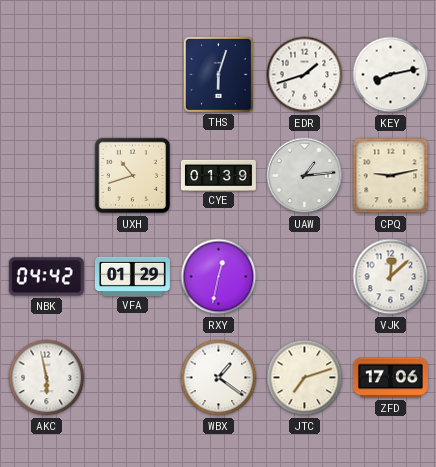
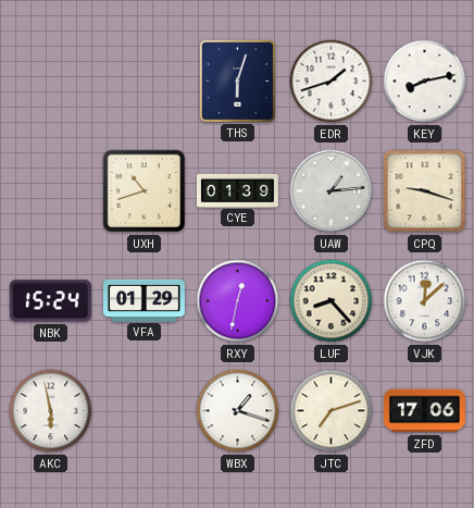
CPQ: 9:13 -> 9:18
NBK: 04:42 -> 15:24
LUF: none -> 8:23
WBX: 1:21 -> 1:18
